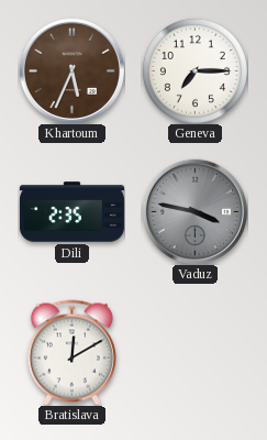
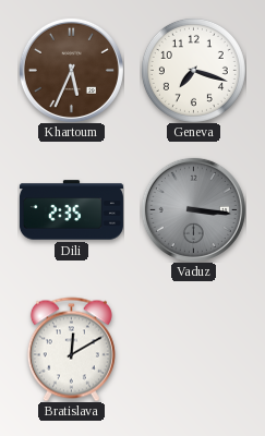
Geneva: 7:15 -> 7:18
Vaduz: 3:47 -> 3:16
